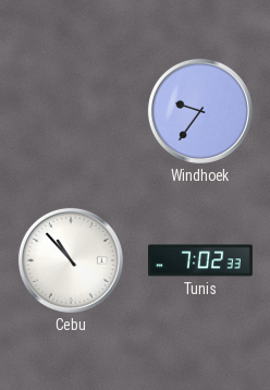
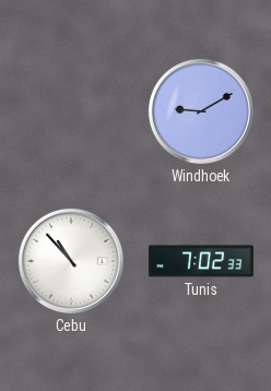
Windhoek: 9:36 -> 9:10
